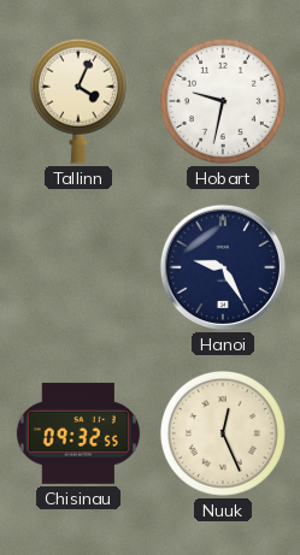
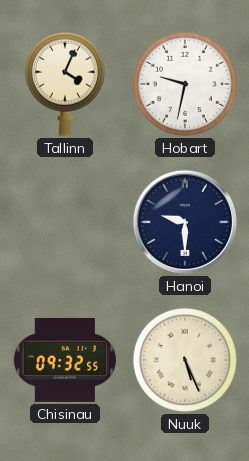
Hanoi: 9:25 -> 9:30
Nuuk: 12:26 -> 5:26
